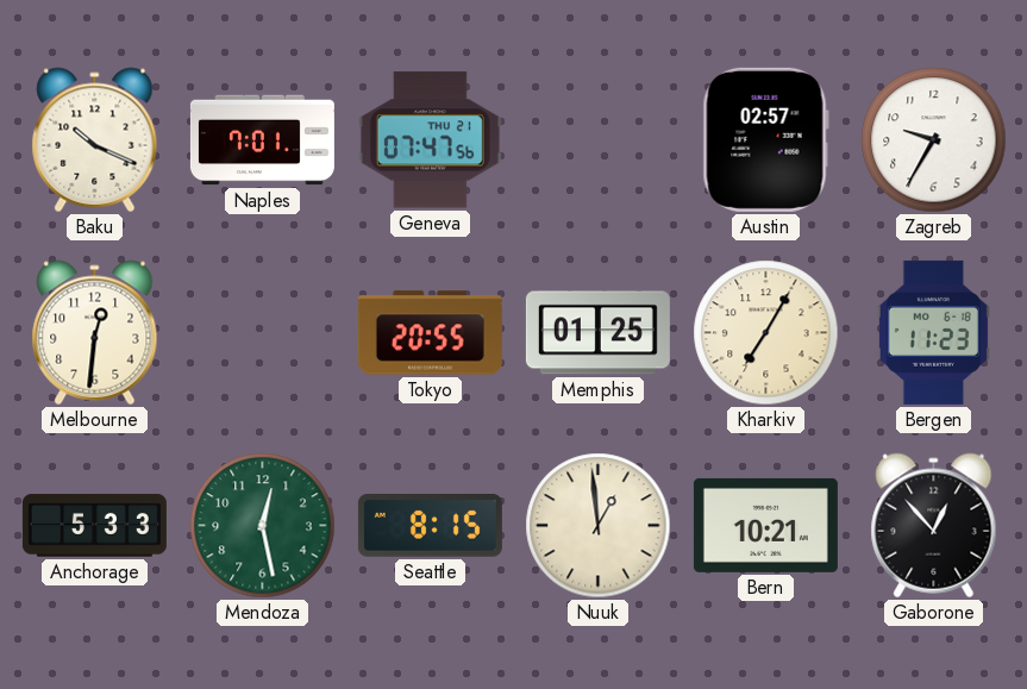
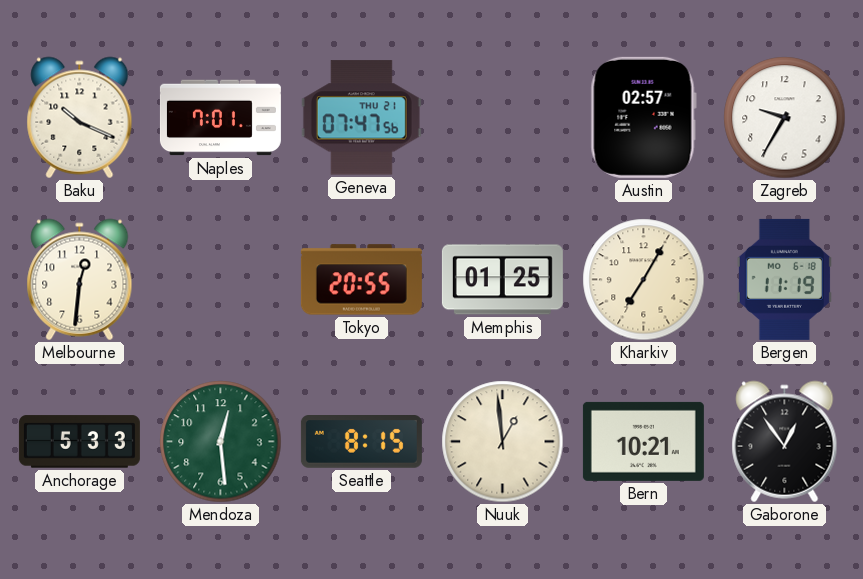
Bergen: 11:23 -> 11:19
Mendoza: 12:28 -> 12:29
Gaborone: 12:53 -> 12:54
